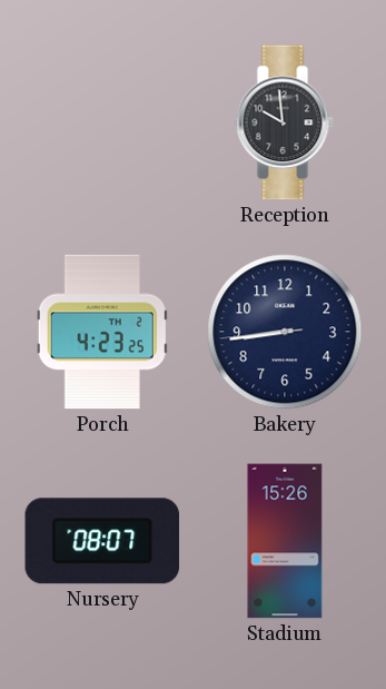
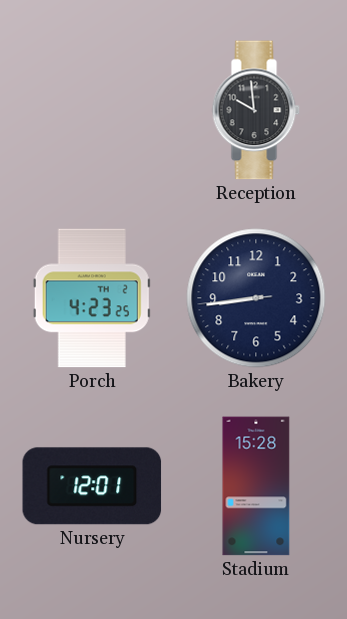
Nursery: 08:07 -> 12:01
Stadium: 15:26 -> 15:28
